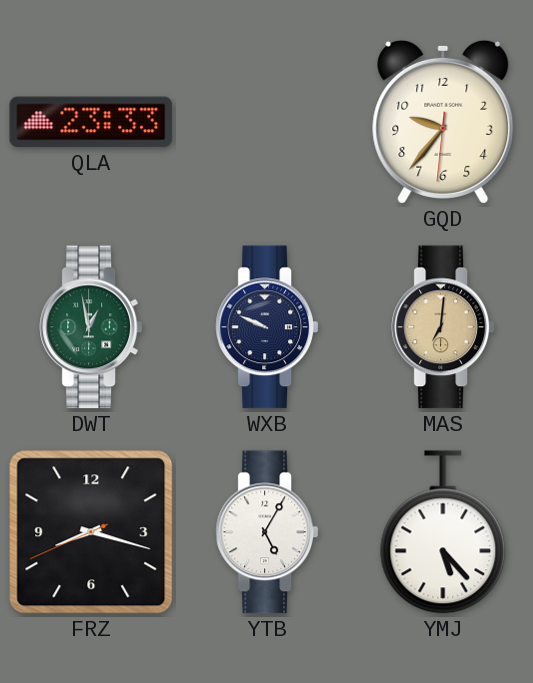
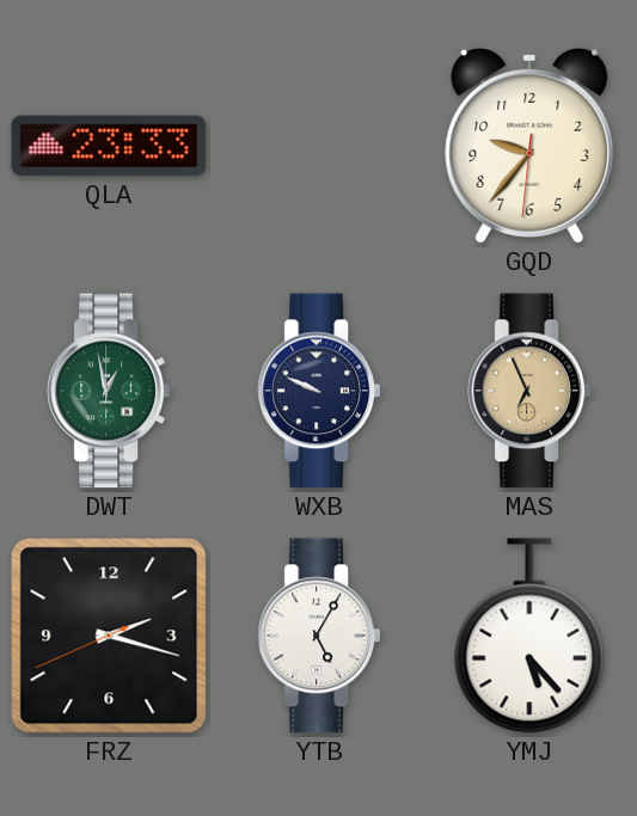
MAS: 7:01 -> 6:56
FRZ: 8:17 -> 2:17
